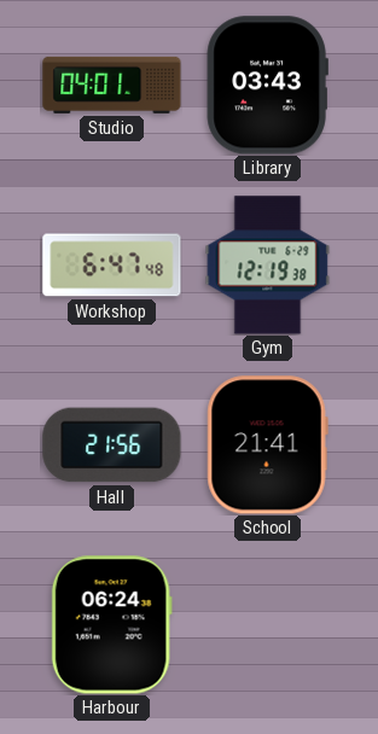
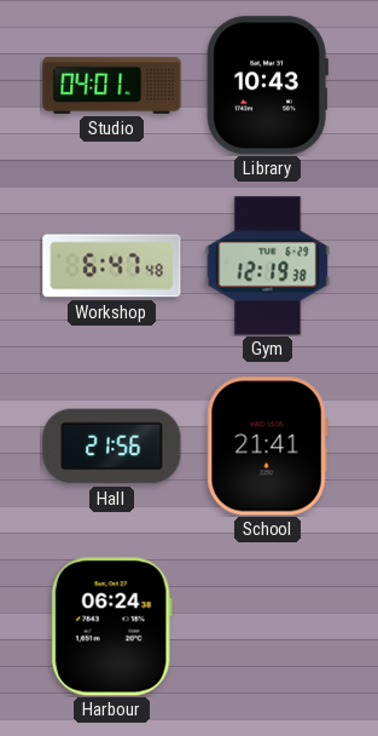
Library: 03:43 -> 10:43
